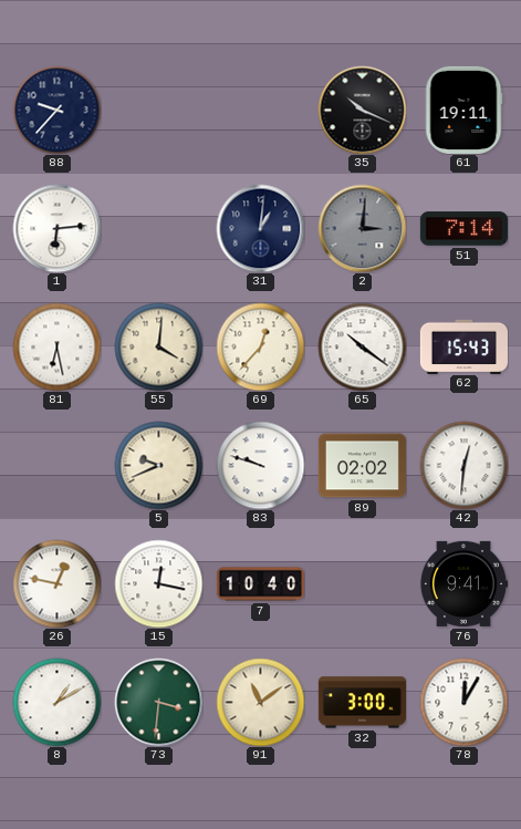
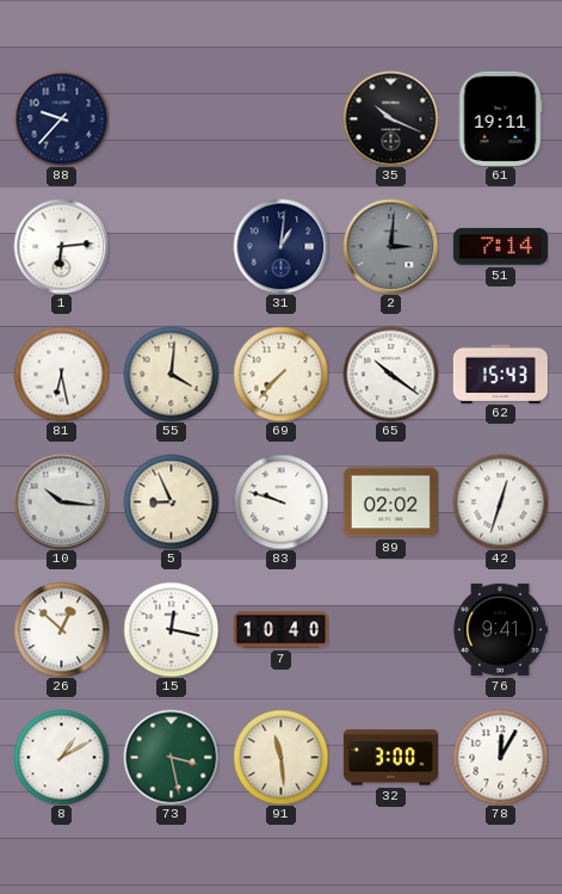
69: 12:37 -> 7:37
10: none -> 10:16
5: 9:41 -> 8:56
42: 12:31 -> 12:33
26: 12:47 -> 12:52
73: 3:31 -> 3:28
91: 11:09 -> 11:29
